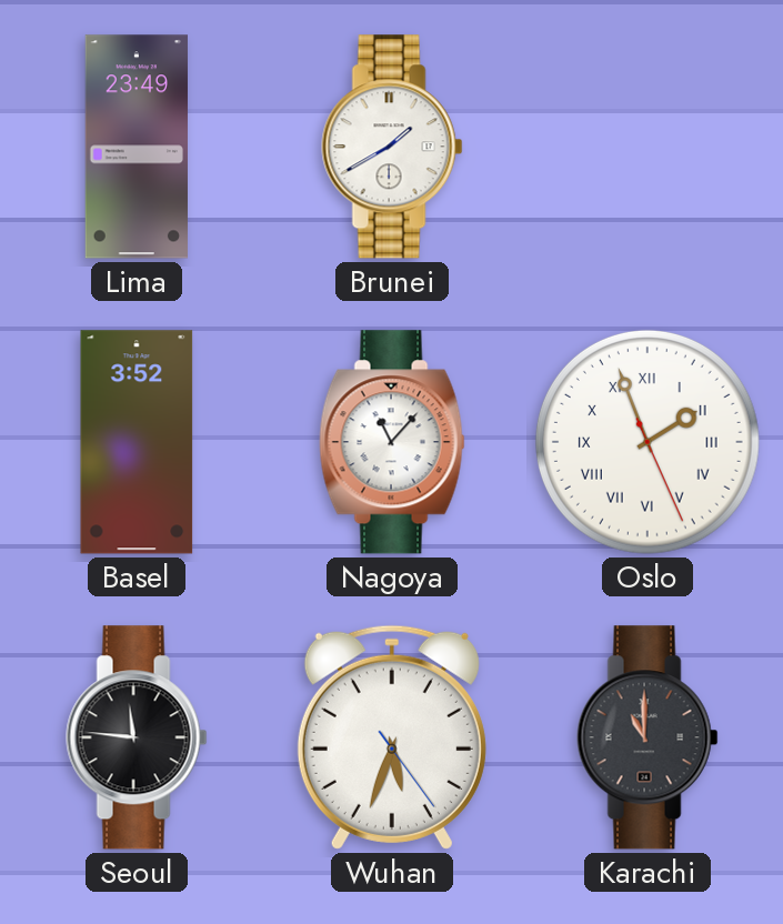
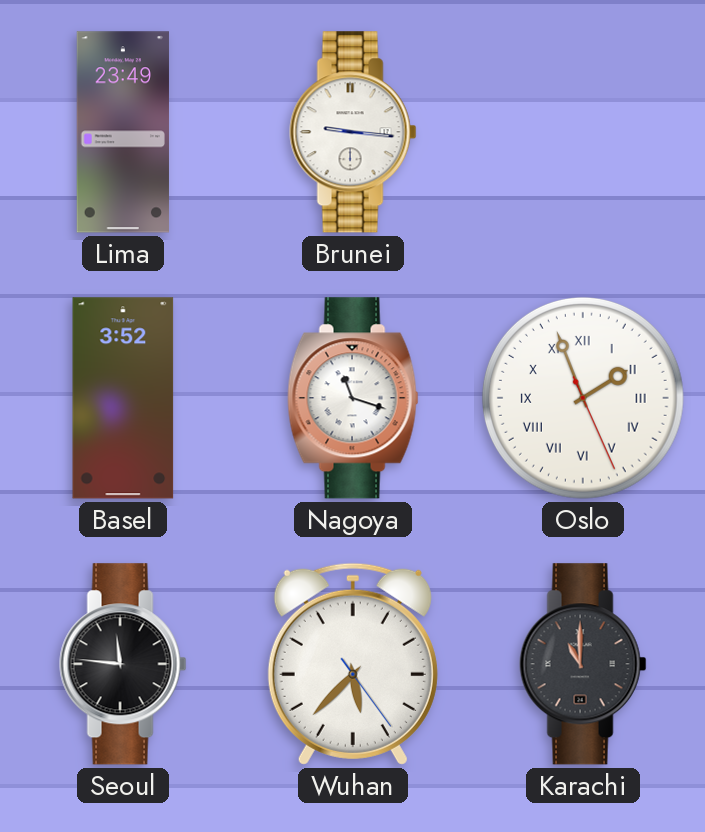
Brunei: 1:40 -> 9:16
Nagoya: 11:07 -> 11:18
Wuhan: 5:33 -> 5:37
